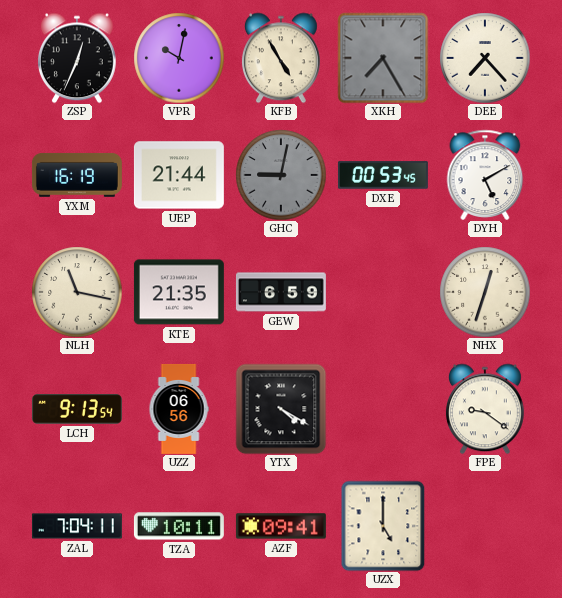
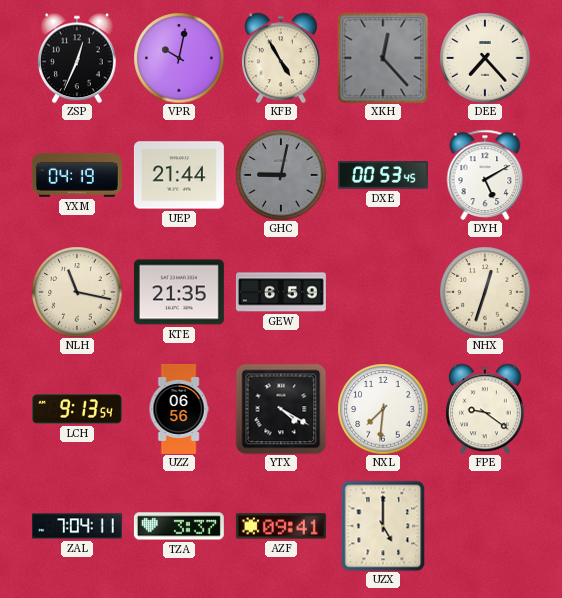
XKH: 7:25 -> 12:23
YXM: 16:19 -> 04:19
NXL: none -> 7:31
TZA: 10:11 -> 3:37
